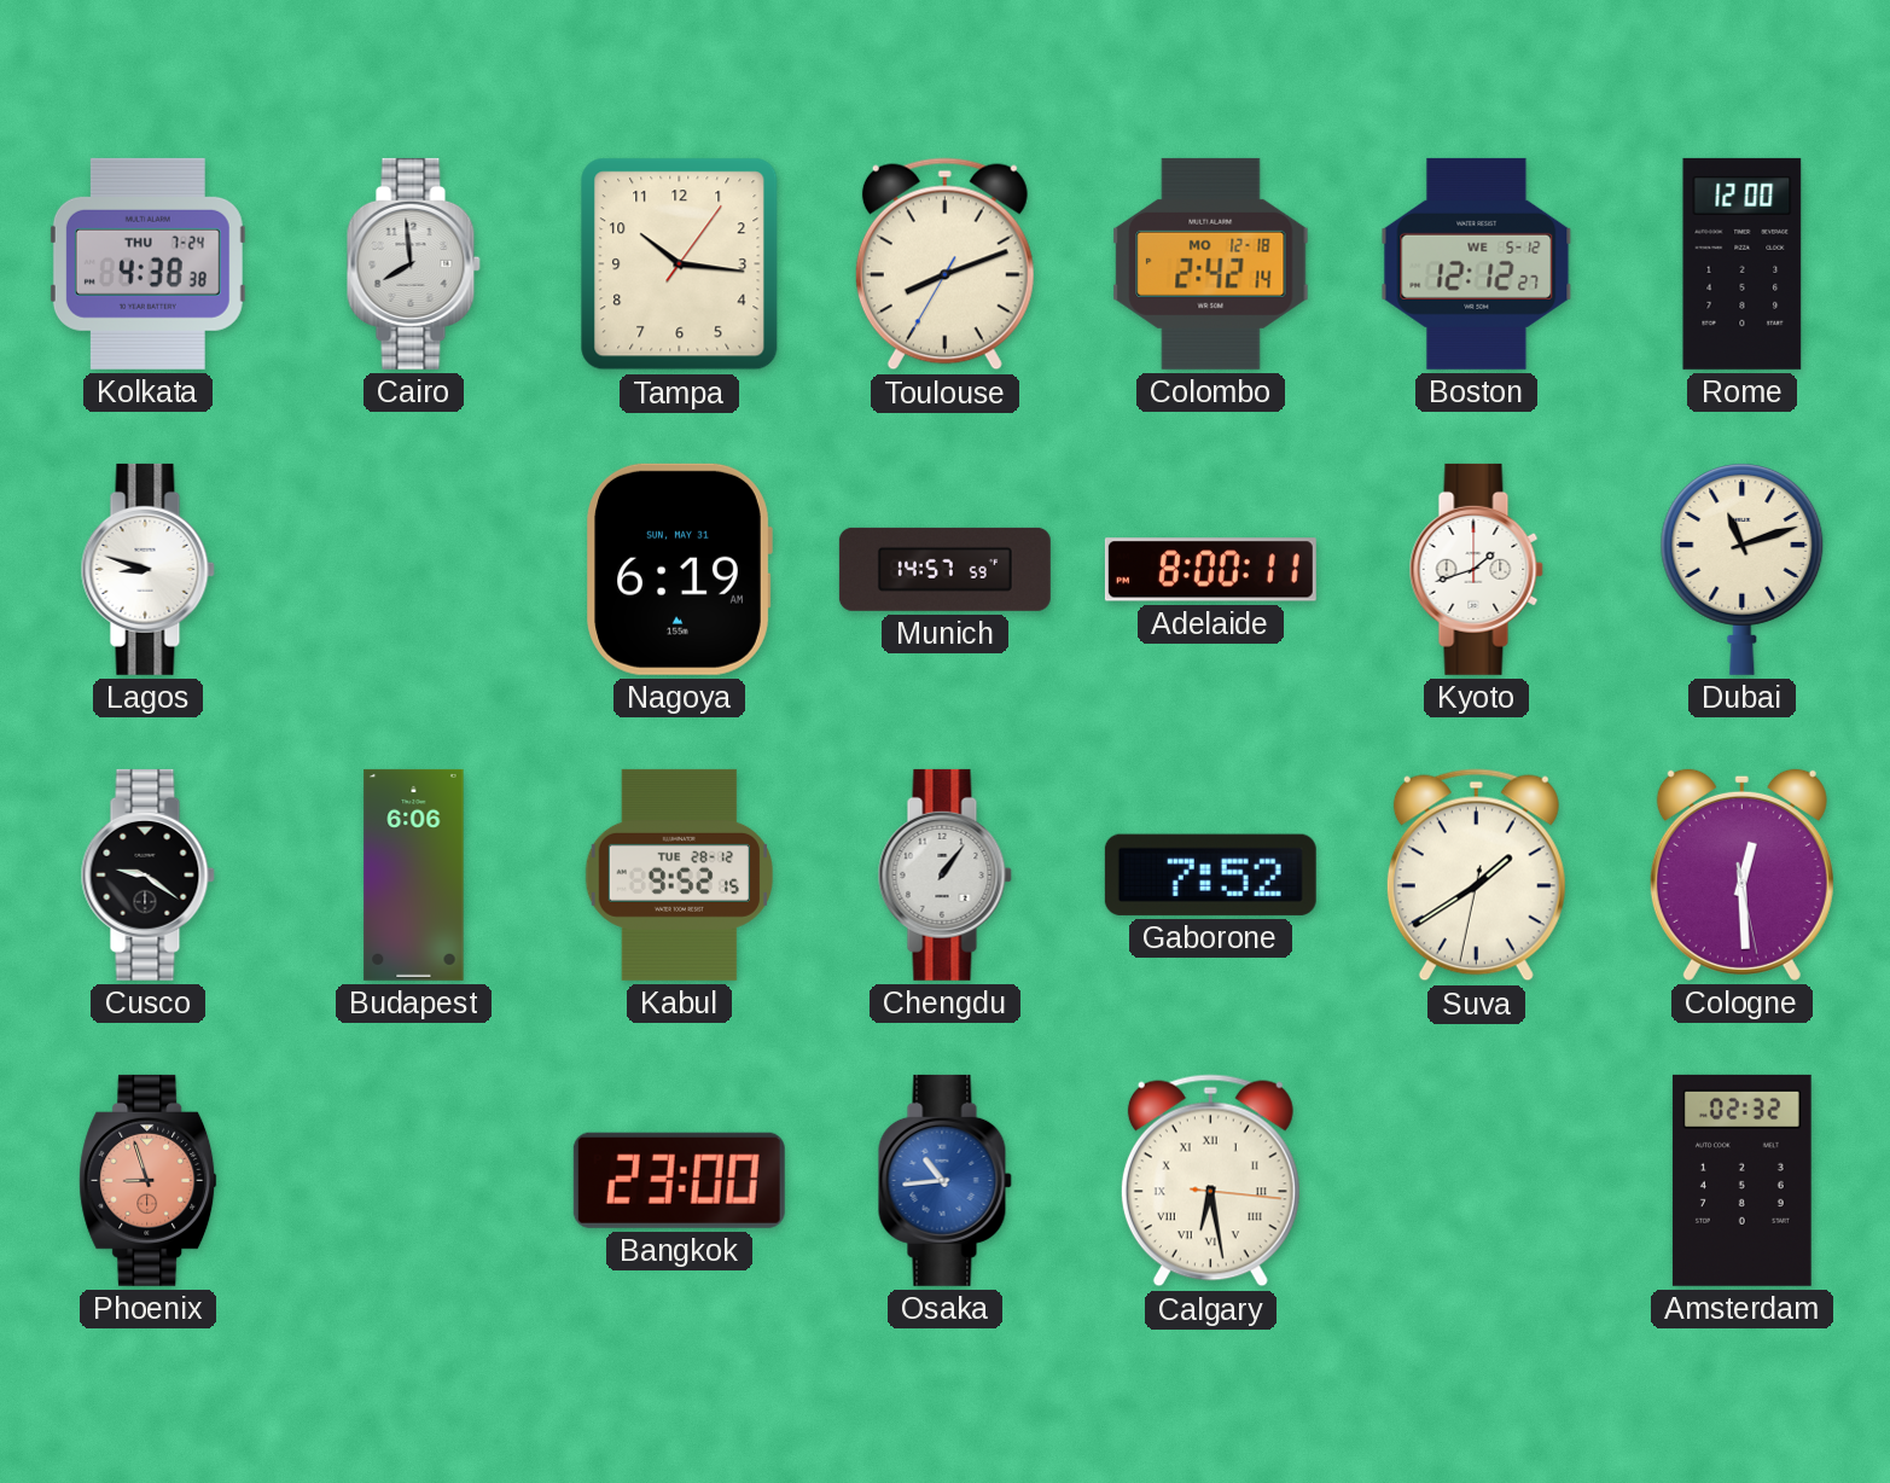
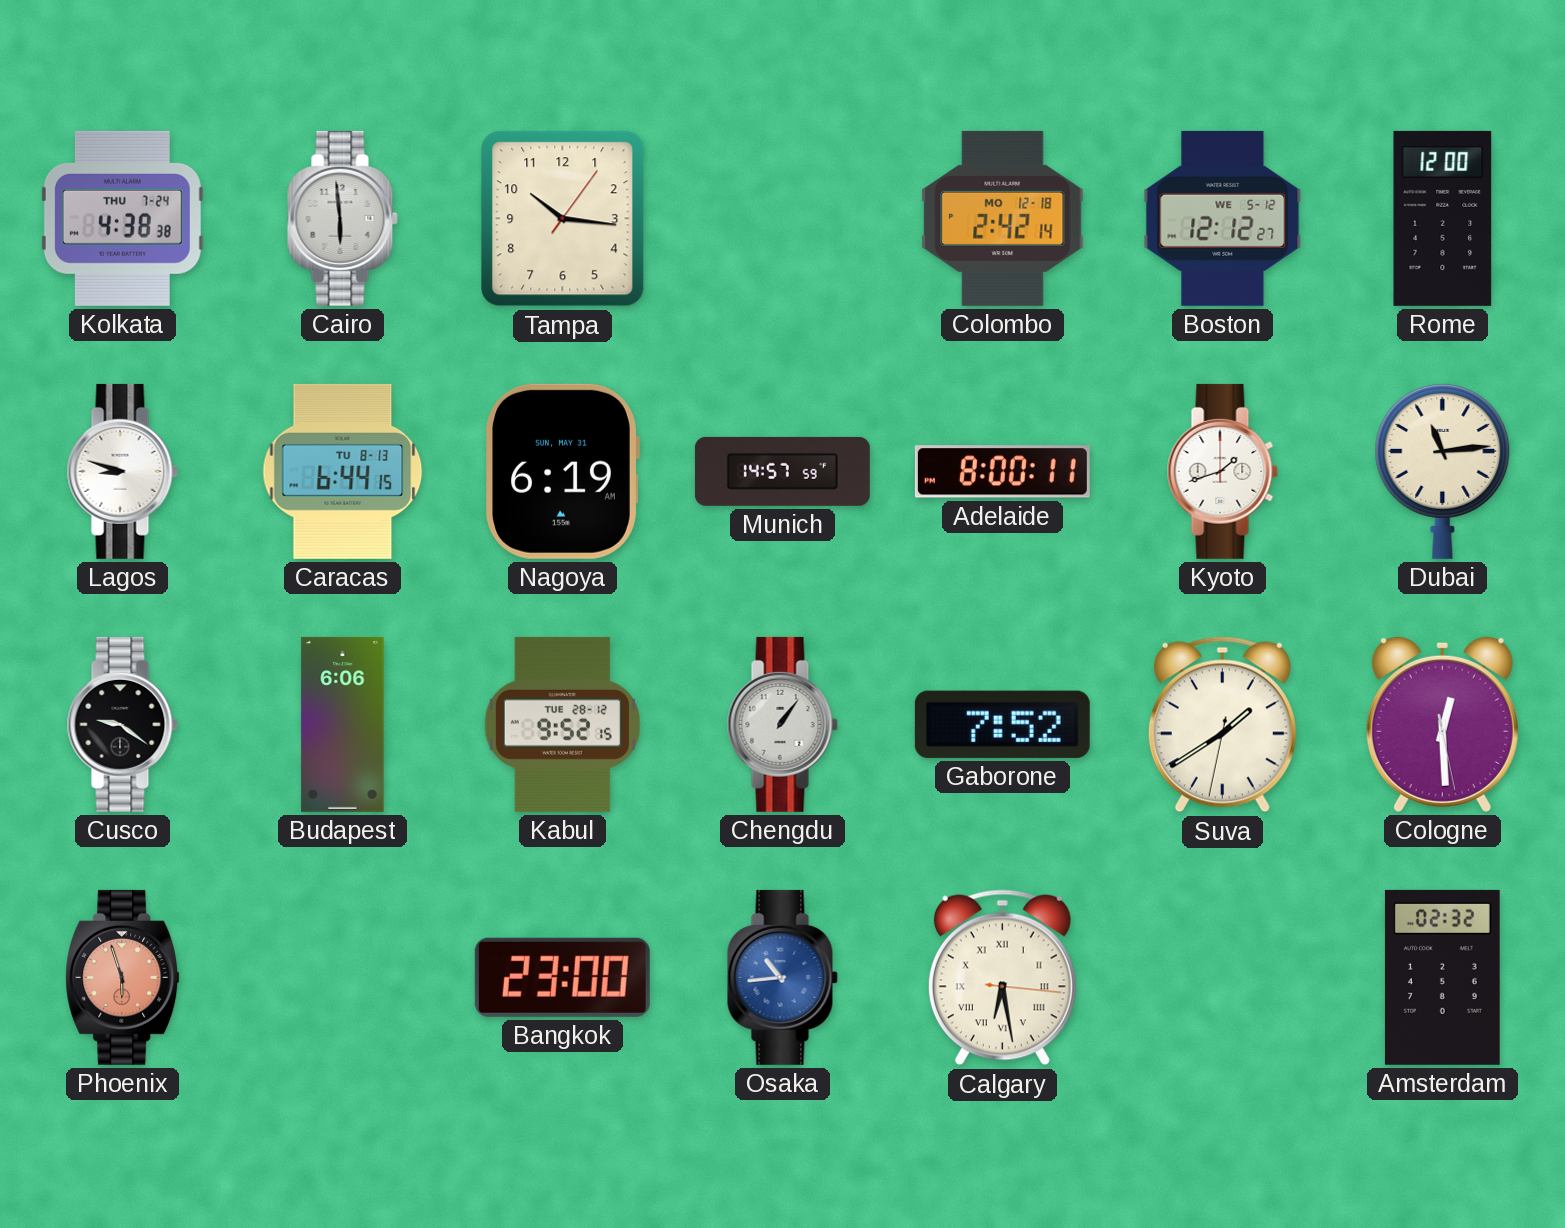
Cairo: 7:59 -> 5:59
Toulouse: 8:11 -> none
Caracas: none -> 6:44
Dubai: 11:12 -> 11:14
Phoenix: 8:57 -> 5:57
